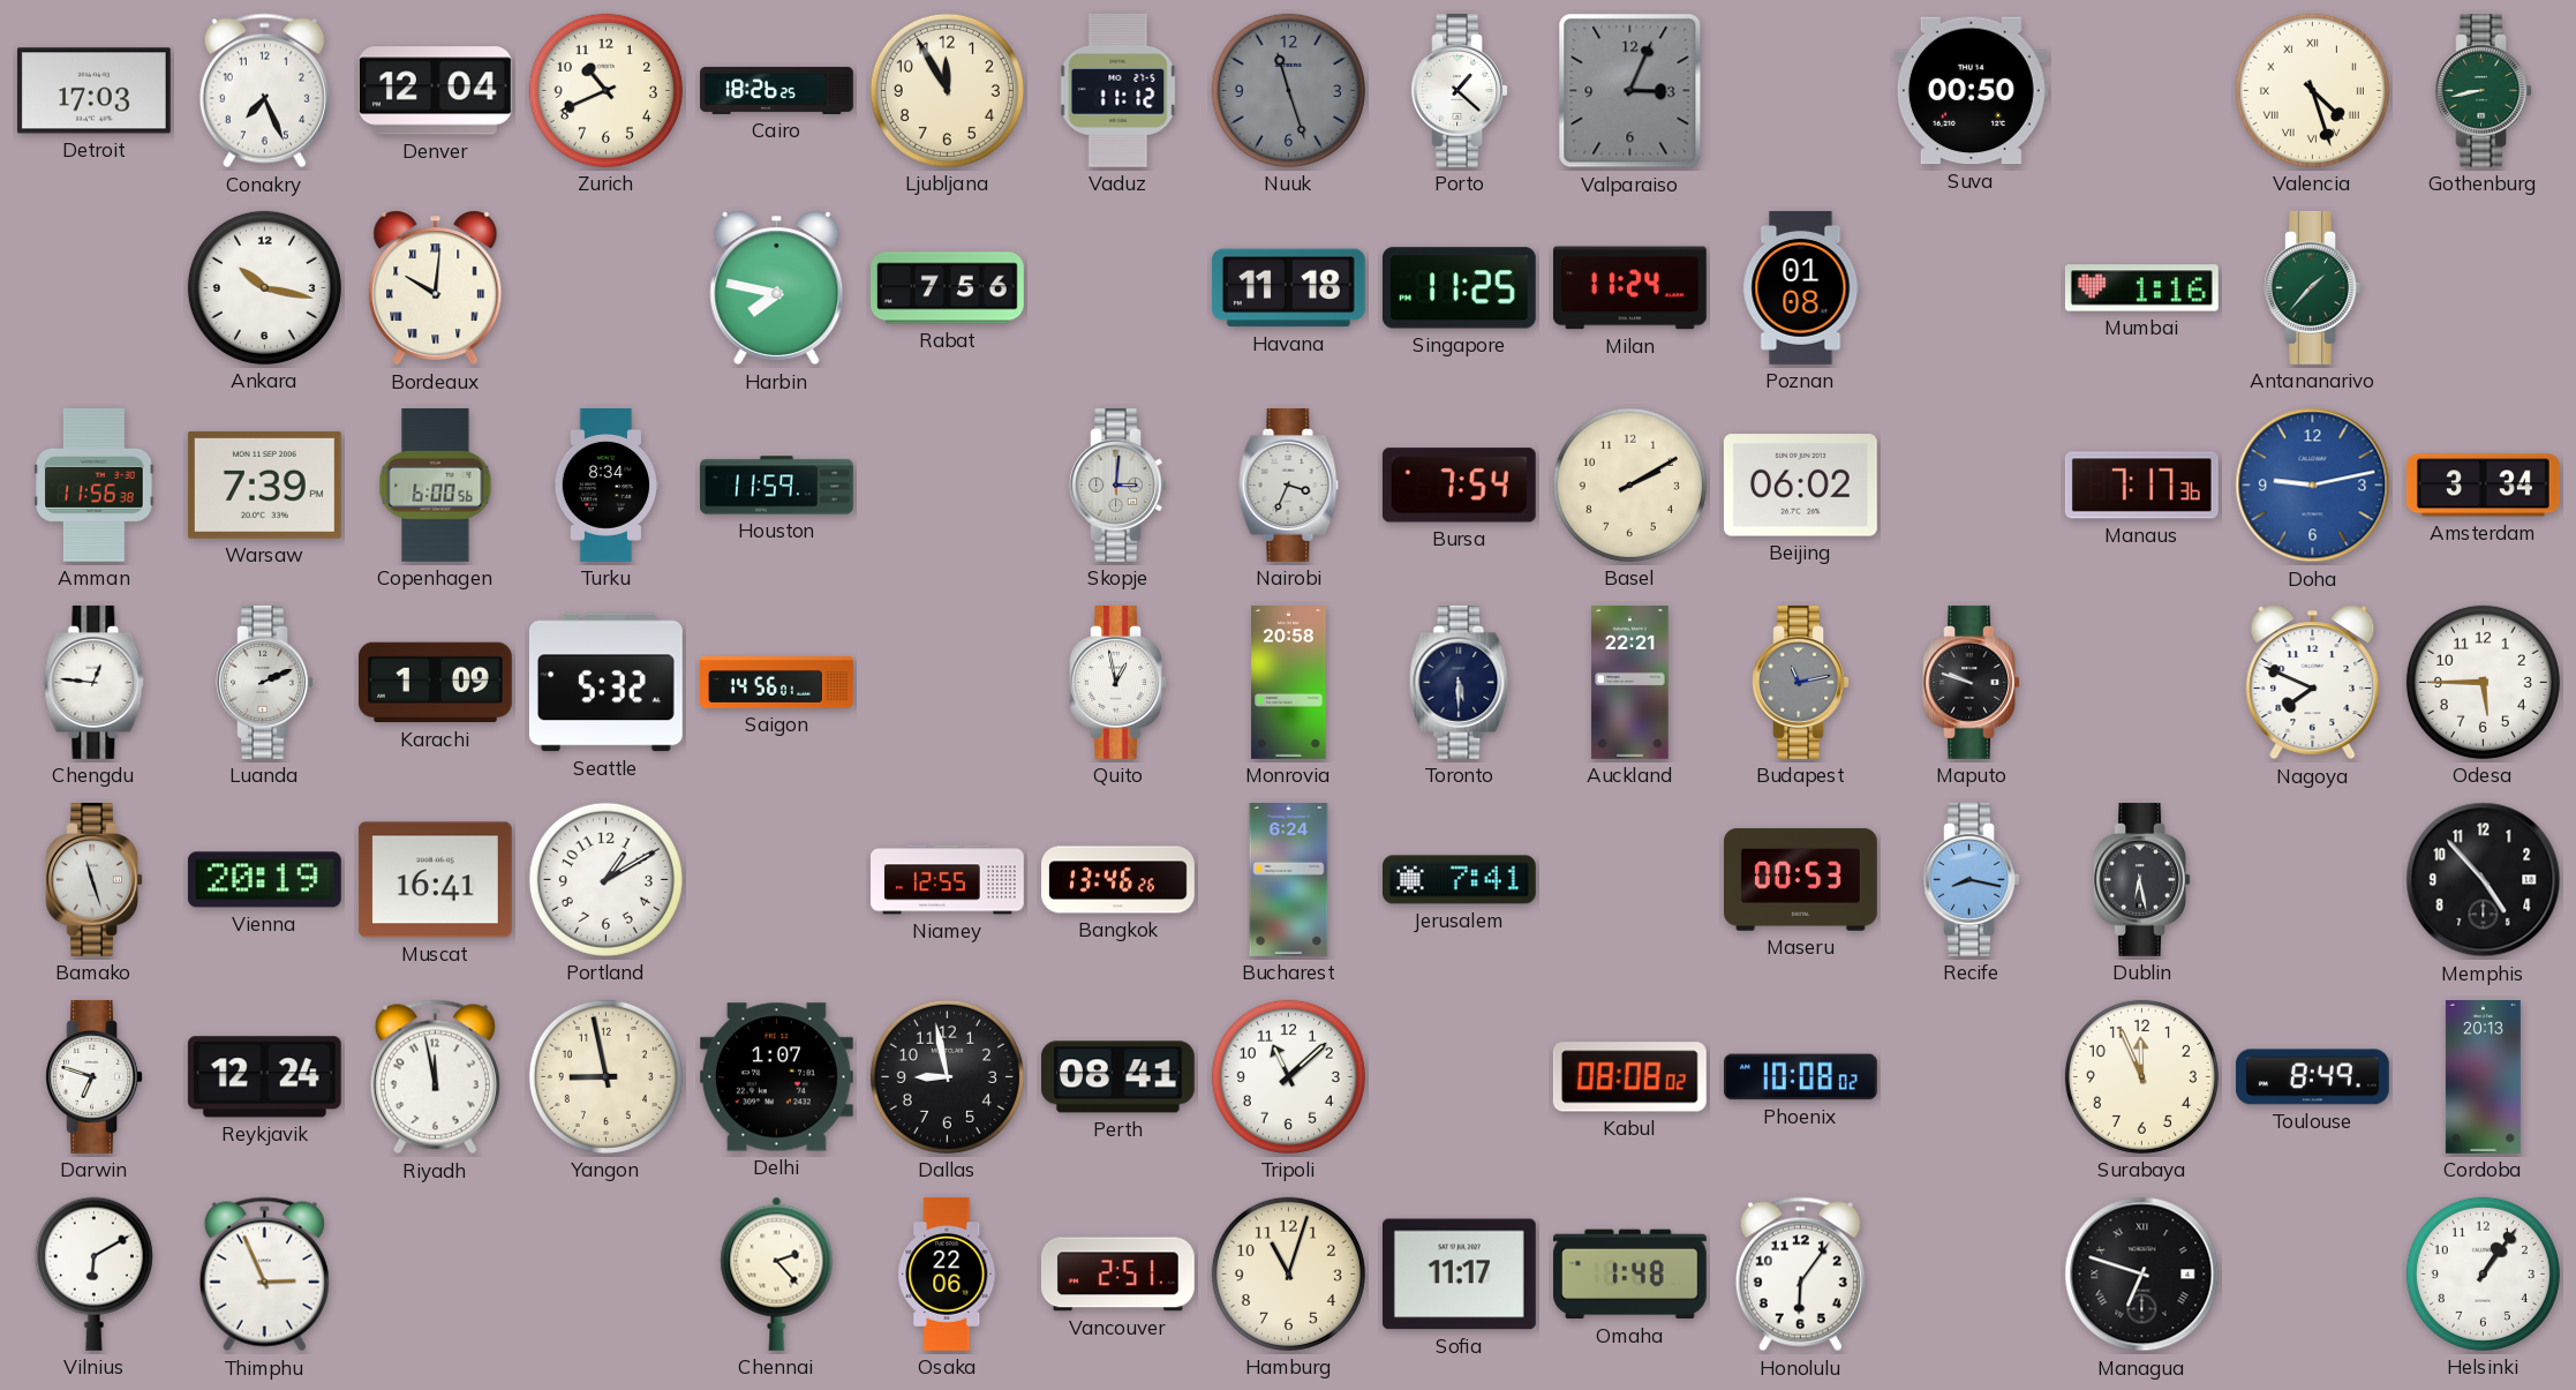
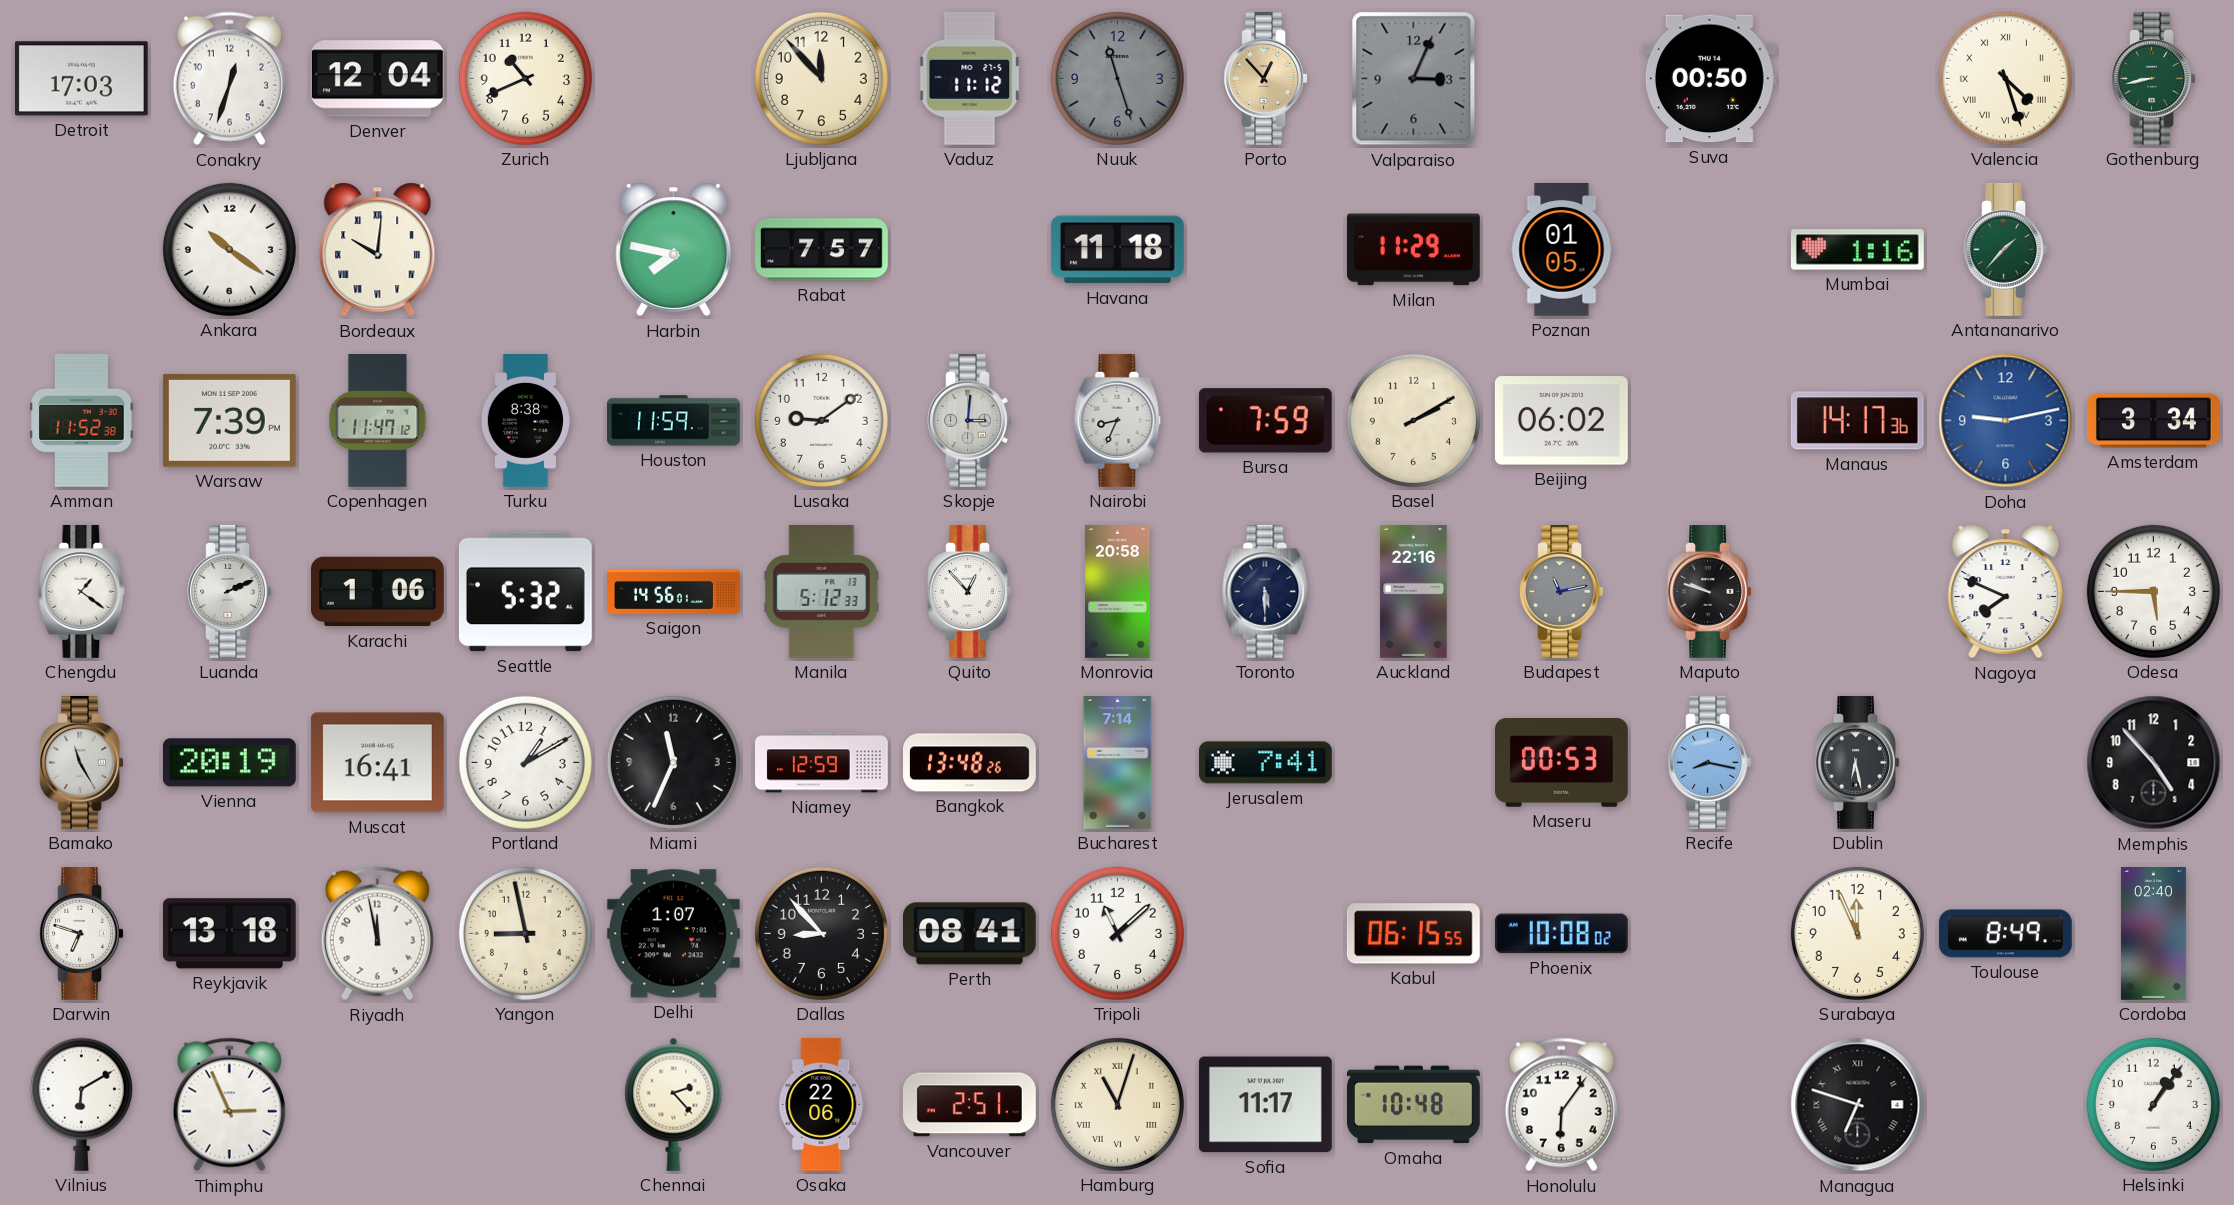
Conakry: 7:26 -> 12:33
Cairo: 18:26 -> none
Ljubljana: 11:55 -> 11:53
Porto: 1:22 -> 12:53
Porto dial: white -> champagne
Ankara: 10:17 -> 10:21
Rabat: 7:56 -> 7:57
Singapore: 11:25 -> none
Milan: 11:24 -> 11:29
Poznan: 01:08 -> 01:05
Amman: 11:56 -> 11:52
Copenhagen: 6:00 -> 11:47
Turku: 8:34 -> 8:38
Lusaka: none -> 9:09
Nairobi: 3:34 -> 8:34
Bursa: 7:54 -> 7:59
Manaus: 7:17 -> 14:17
Chengdu: 12:46 -> 1:21
Karachi: 1:09 -> 1:06
Manila: none -> 5:12
Quito: 12:58 -> 12:53
Auckland: 22:21 -> 22:16
Bamako: 11:27 -> 11:25
Miami: none -> 11:34
Niamey: 12:55 -> 12:59
Bangkok: 13:46 -> 13:48
Bucharest: 6:24 -> 7:14
Reykjavik: 12:24 -> 13:18
Dallas: 8:58 -> 8:53
Kabul: 08:08 -> 06:15
Cordoba: 20:13 -> 02:40
Hamburg numerals: Arabic -> Roman
Omaha: 1:48 -> 10:48
